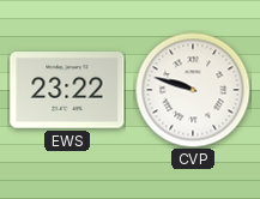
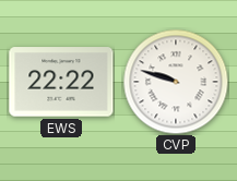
EWS: 23:22 -> 22:22
